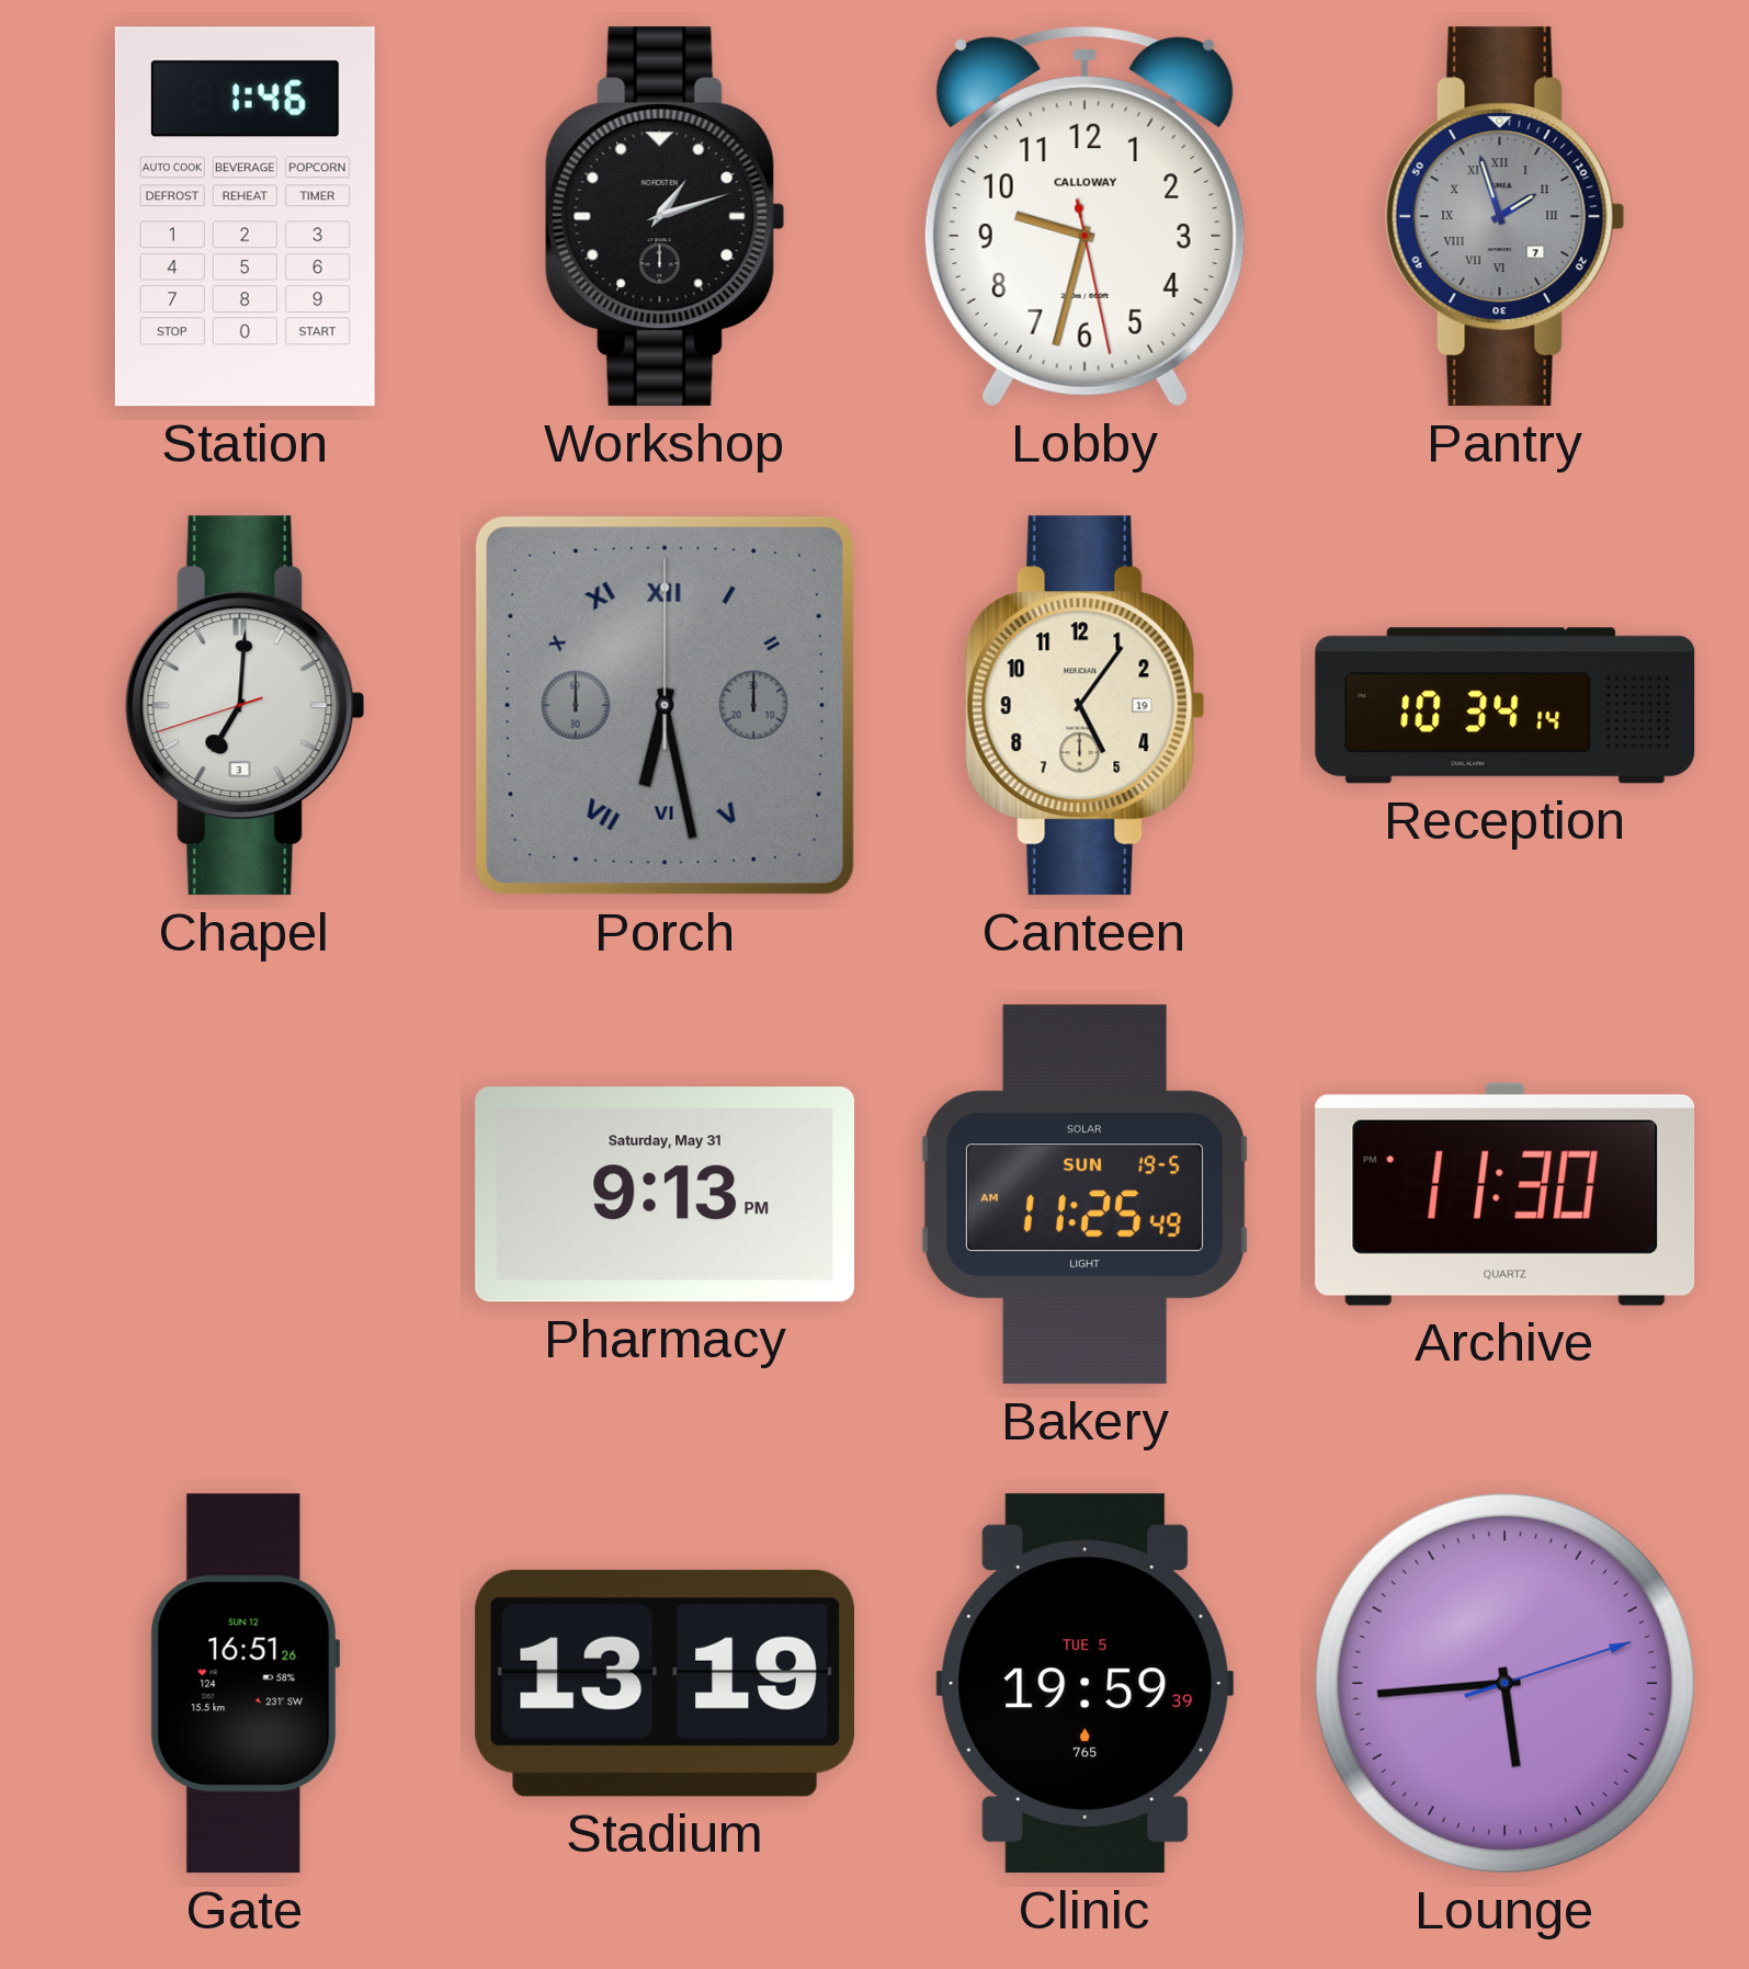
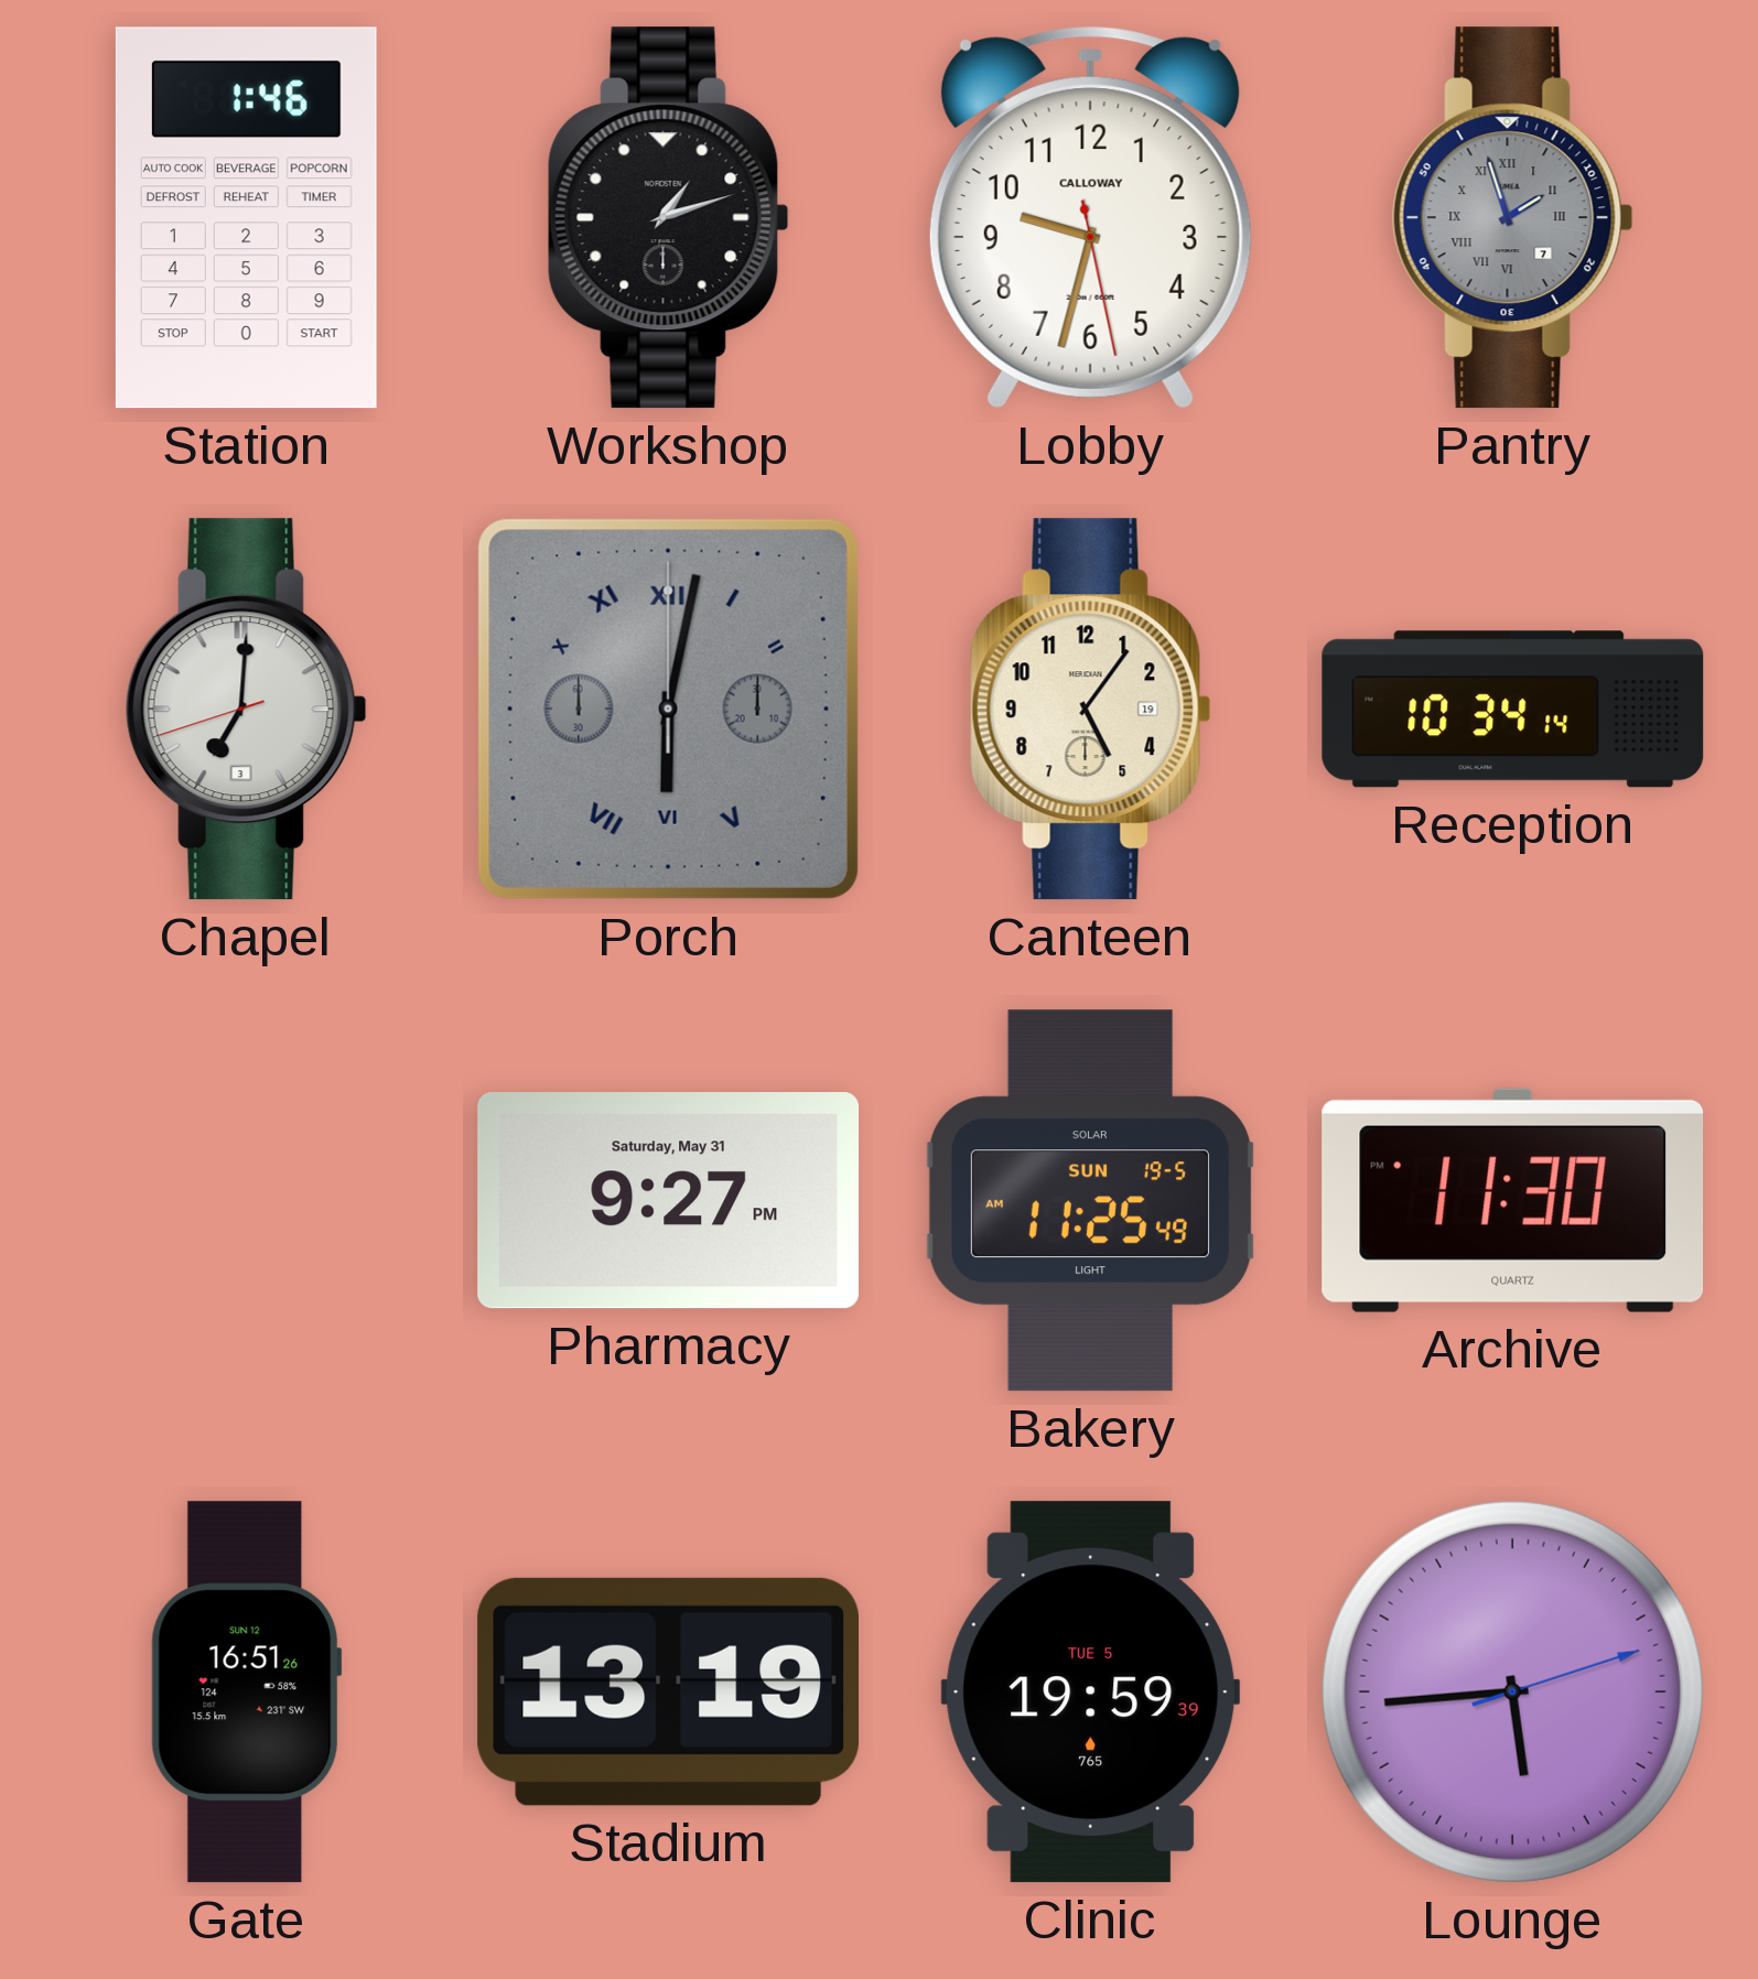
Porch: 6:28 -> 6:02
Pharmacy: 9:13 -> 9:27
